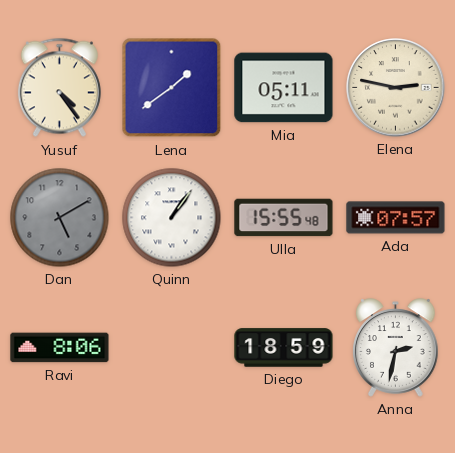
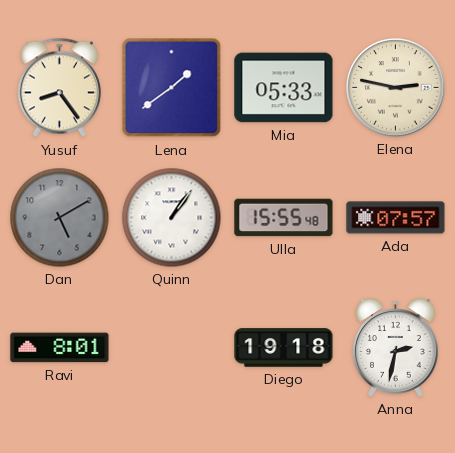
Yusuf: 4:24 -> 8:24
Mia: 05:11 -> 05:33
Ravi: 8:06 -> 8:01
Diego: 18:59 -> 19:18
